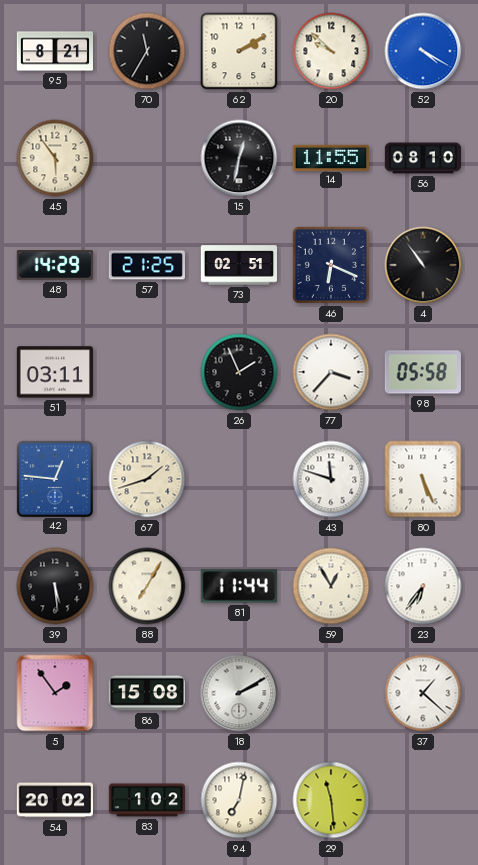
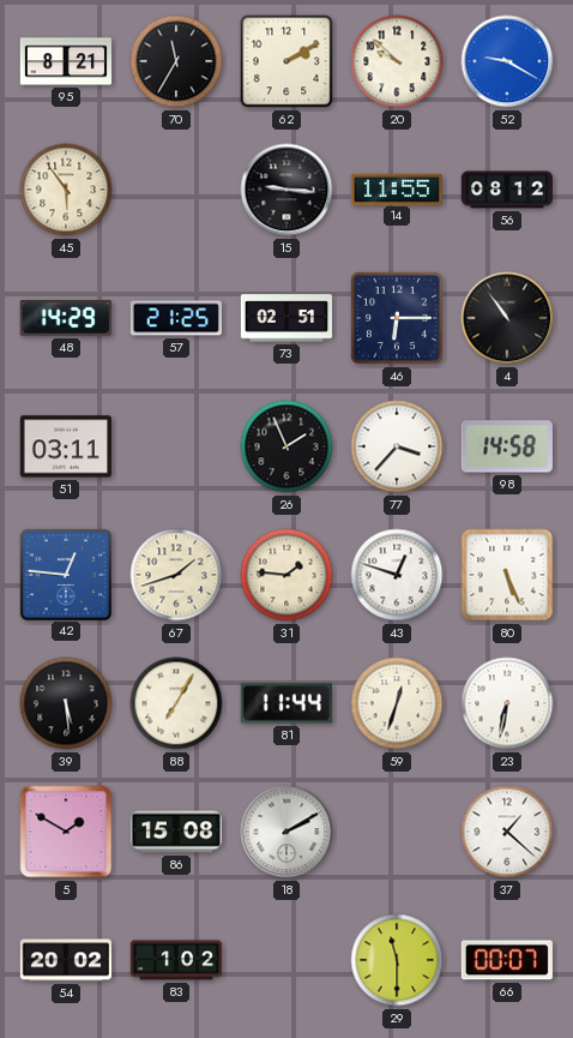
52: 4:20 -> 9:20
15: 12:32 -> 9:16
56: 08:10 -> 08:12
46: 6:19 -> 6:15
98: 05:58 -> 14:58
31: none -> 1:46
43: 11:48 -> 12:48
59: 12:55 -> 12:33
23: 6:36 -> 6:32
5: 1:54 -> 1:50
94: 7:02 -> none
29: 11:29 -> 11:30
66: none -> 00:07
